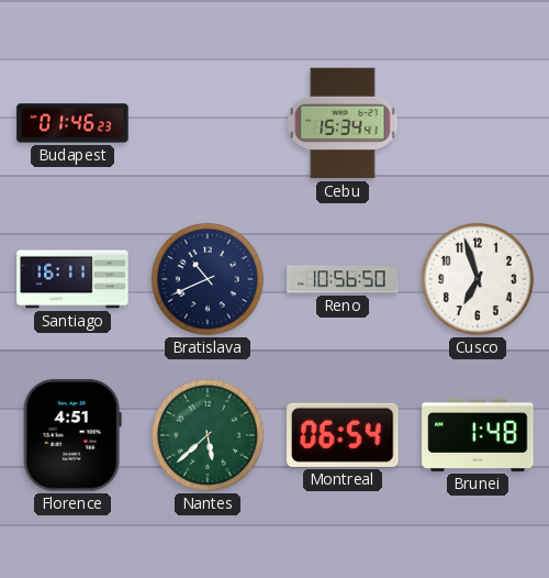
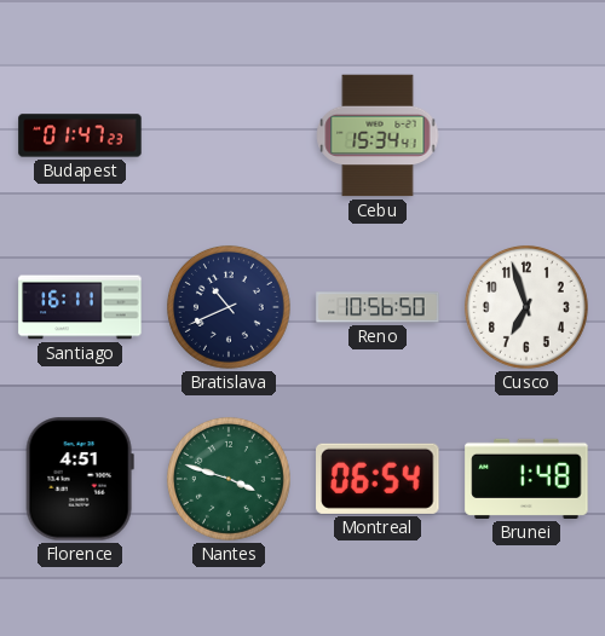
Budapest: 01:46 -> 01:47
Nantes: 5:38 -> 3:48
